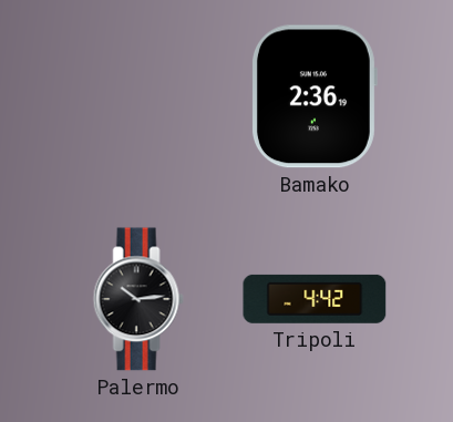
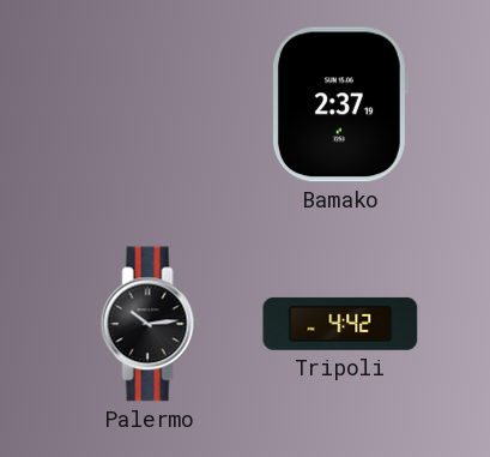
Bamako: 2:36 -> 2:37
